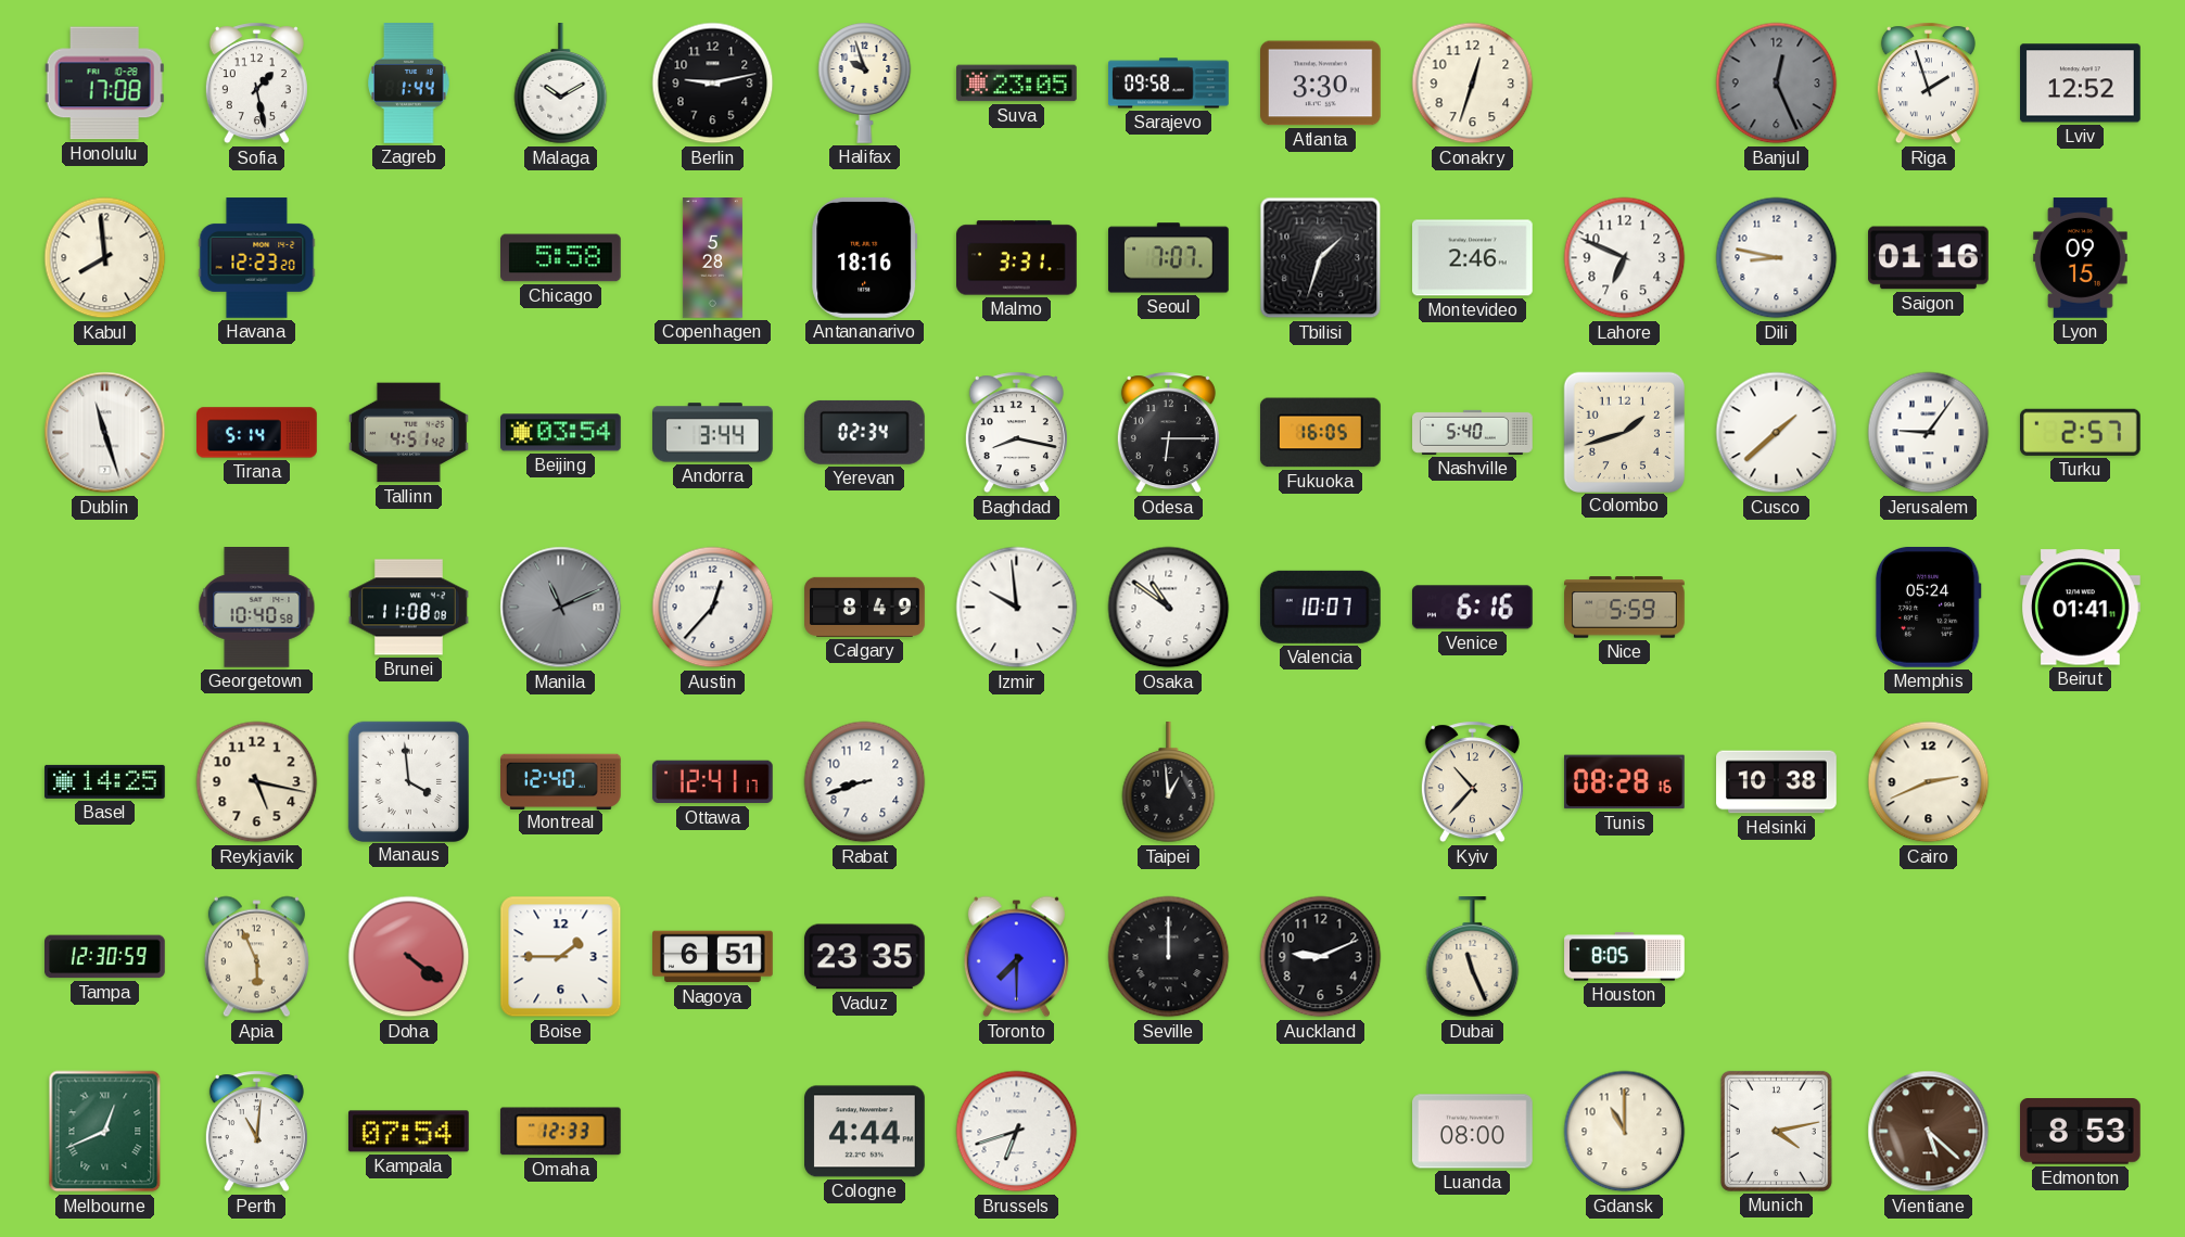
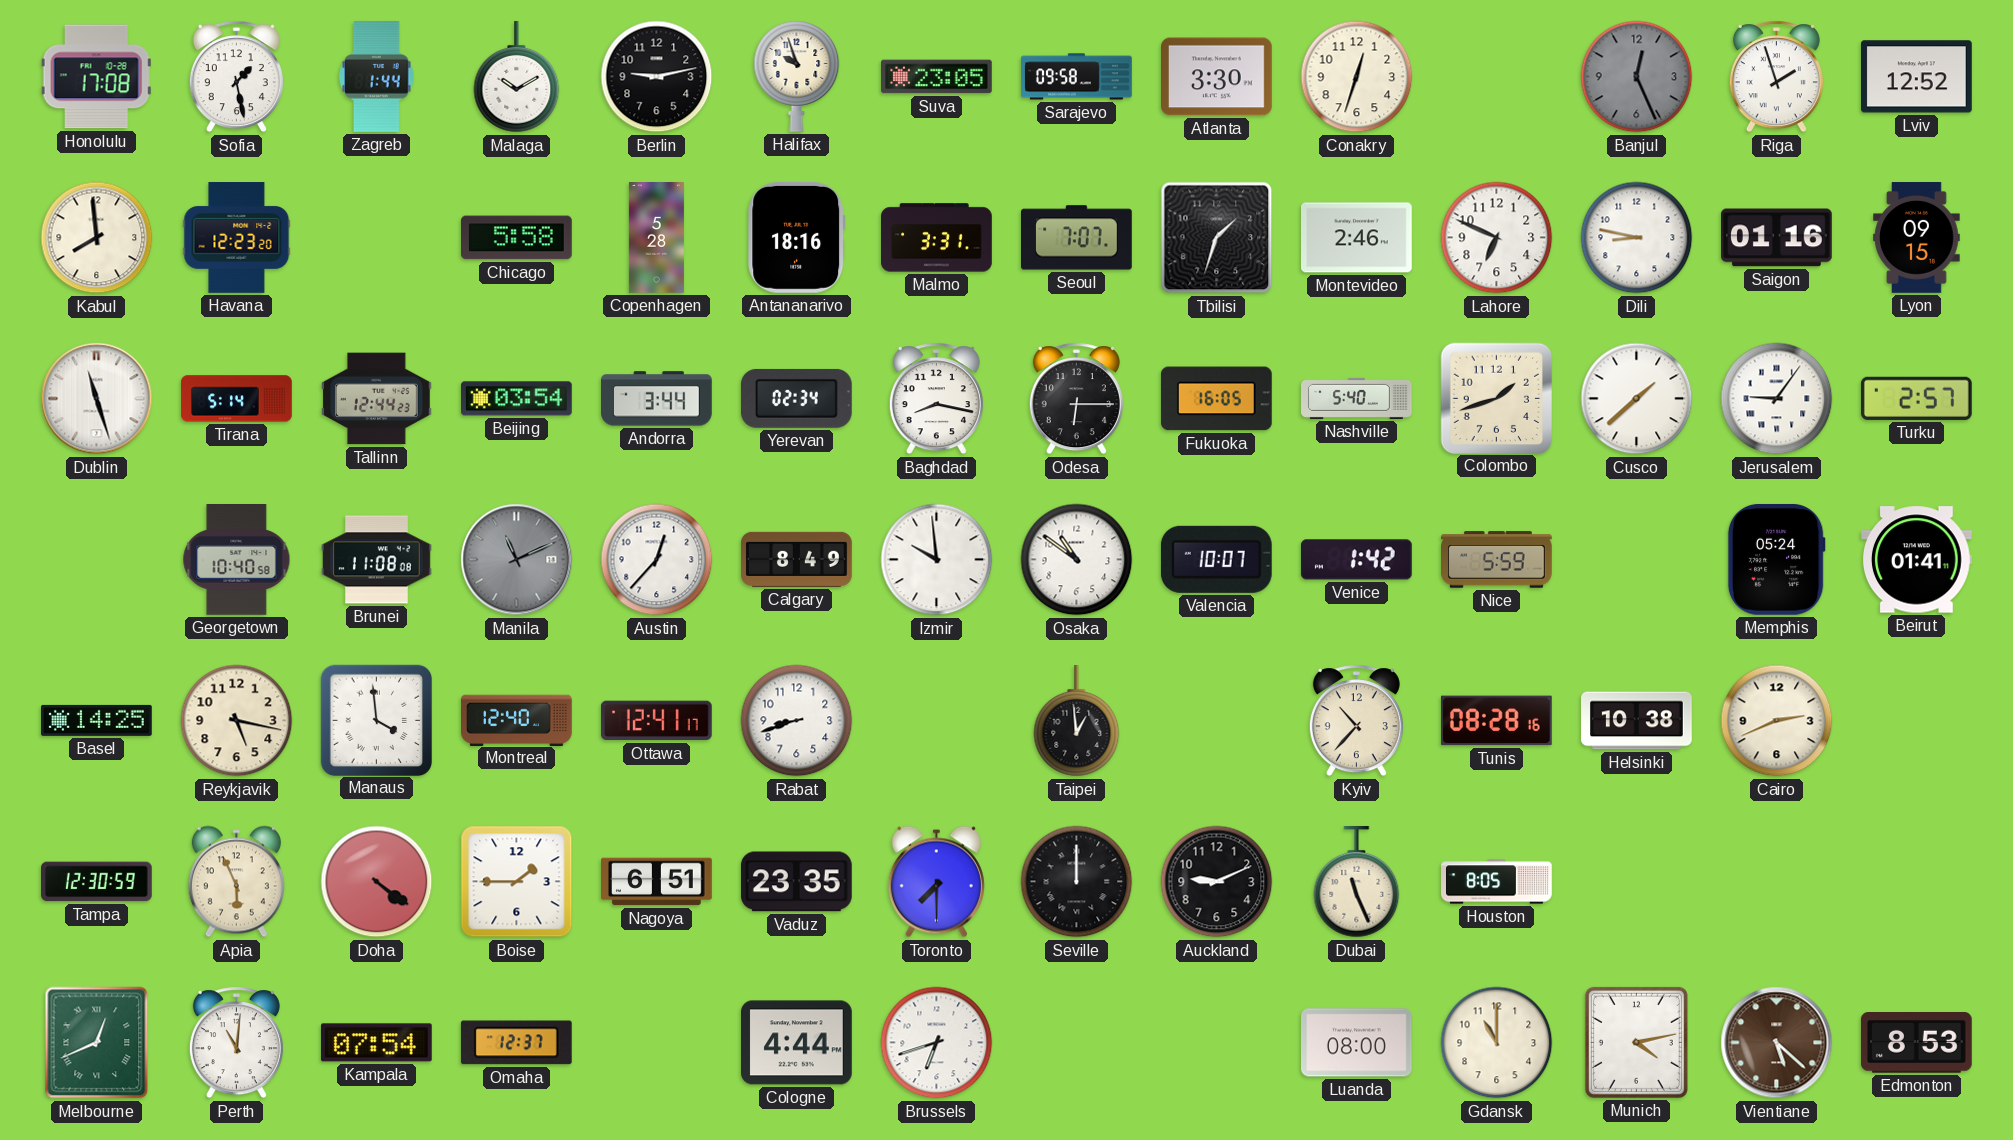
Tallinn: 4:51 -> 12:44
Venice: 6:16 -> 1:42
Omaha: 12:33 -> 12:37
